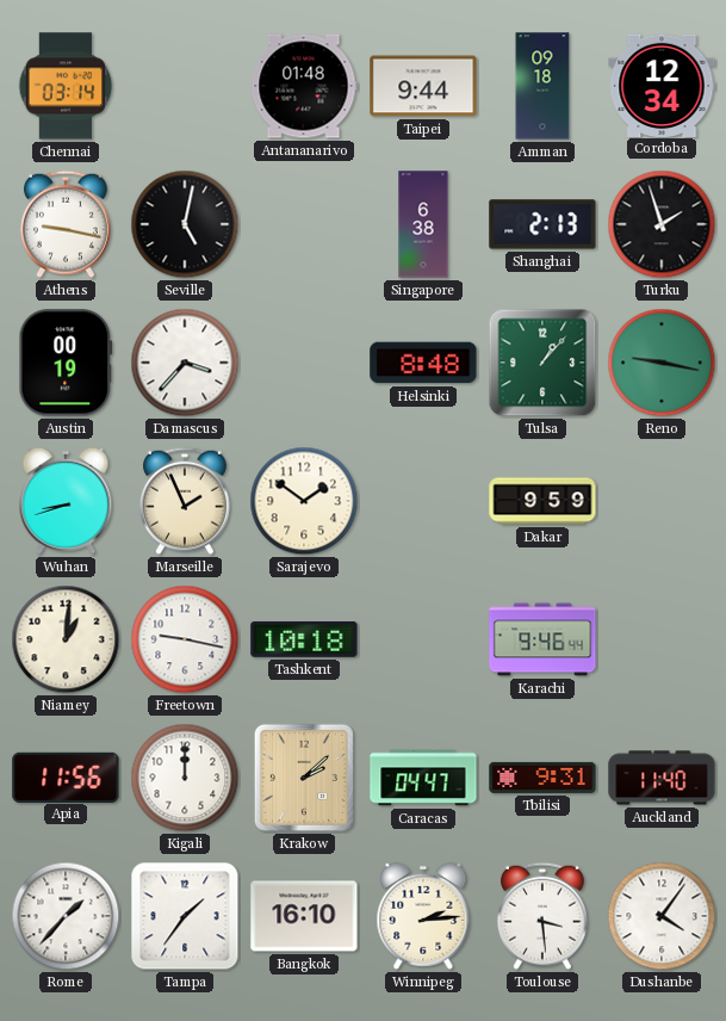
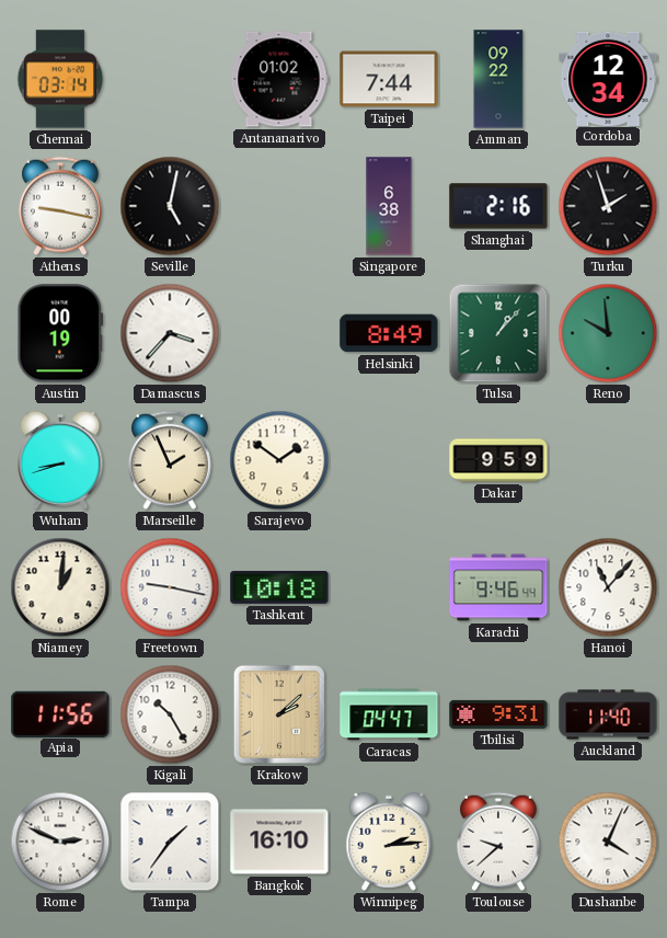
Antananarivo: 01:48 -> 01:02
Taipei: 9:44 -> 7:44
Amman: 09:18 -> 09:22
Shanghai: 2:13 -> 2:16
Helsinki: 8:48 -> 8:49
Reno: 9:17 -> 9:59
Hanoi: none -> 11:07
Kigali: 12:00 -> 10:25
Rome: 1:37 -> 2:49
Toulouse: 3:29 -> 9:38
Dushanbe: 4:06 -> 4:04
